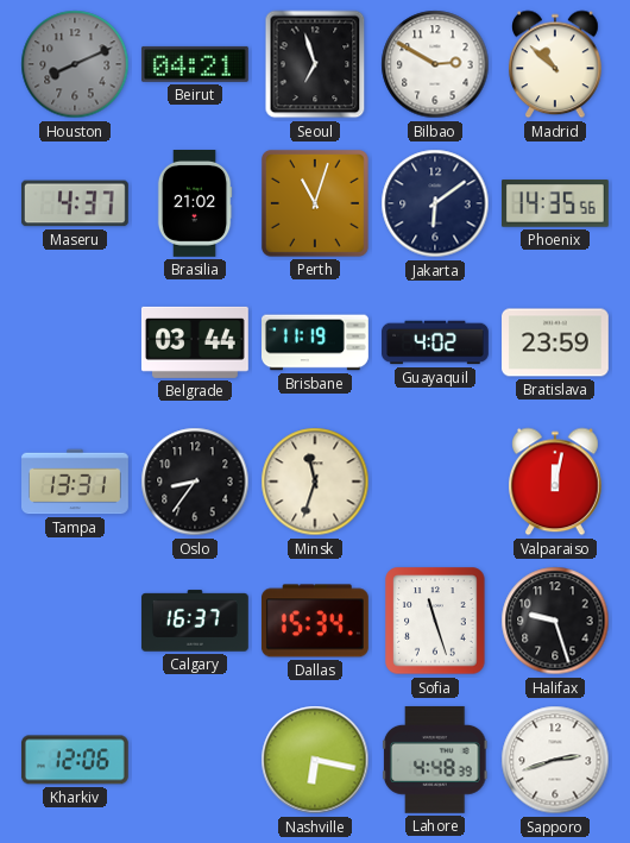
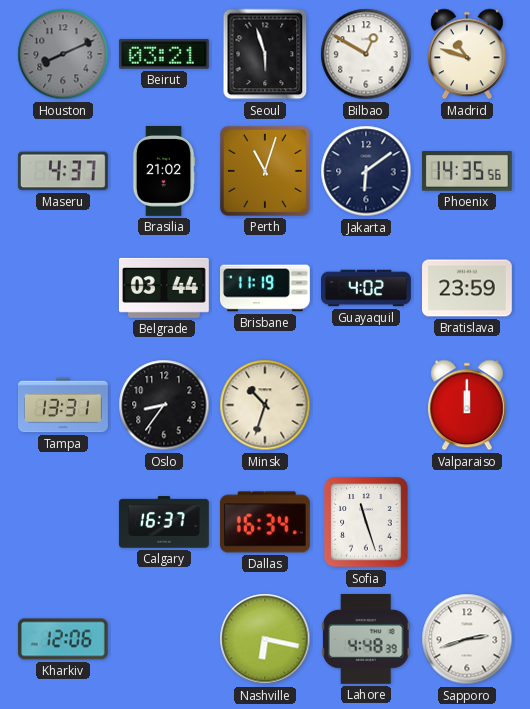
Beirut: 04:21 -> 03:21
Seoul: 6:57 -> 5:57
Bilbao: 2:50 -> 12:50
Madrid: 10:52 -> 10:48
Minsk: 11:33 -> 10:33
Valparaiso: 12:02 -> 12:00
Dallas: 15:34 -> 16:34
Halifax: 9:27 -> none
